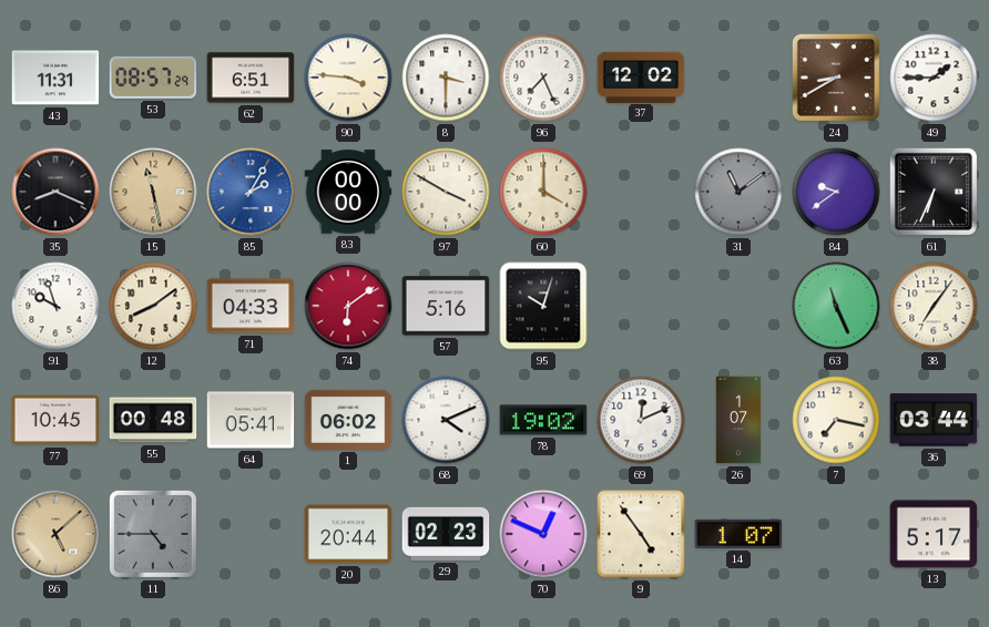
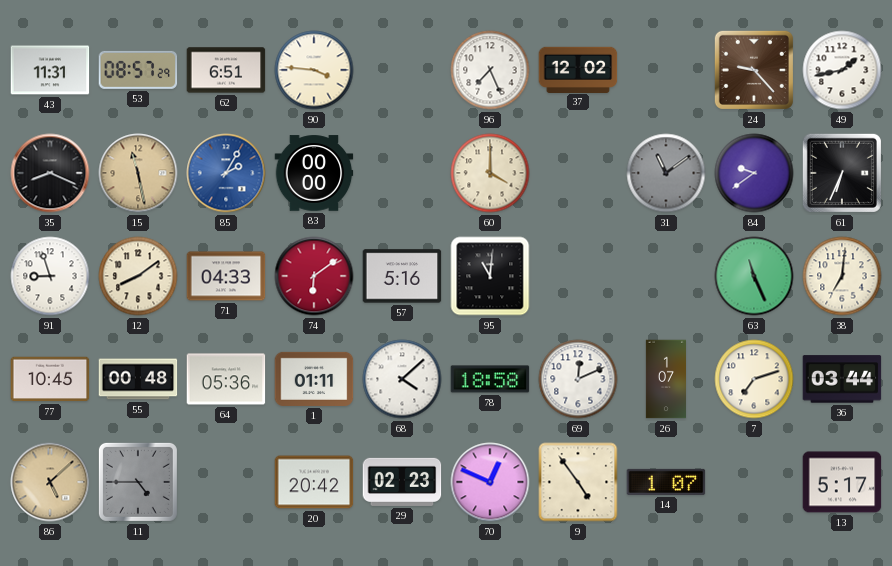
8: 3:30 -> none
24: 8:40 -> 9:23
49: 1:45 -> 1:43
97: 3:50 -> none
91: 9:57 -> 8:57
95: 10:03 -> 11:01
38: 7:06 -> 7:01
64: 05:41 -> 05:36
1: 06:02 -> 01:11
68: 4:11 -> 4:08
78: 19:02 -> 18:58
7: 7:17 -> 7:12
20: 20:44 -> 20:42
